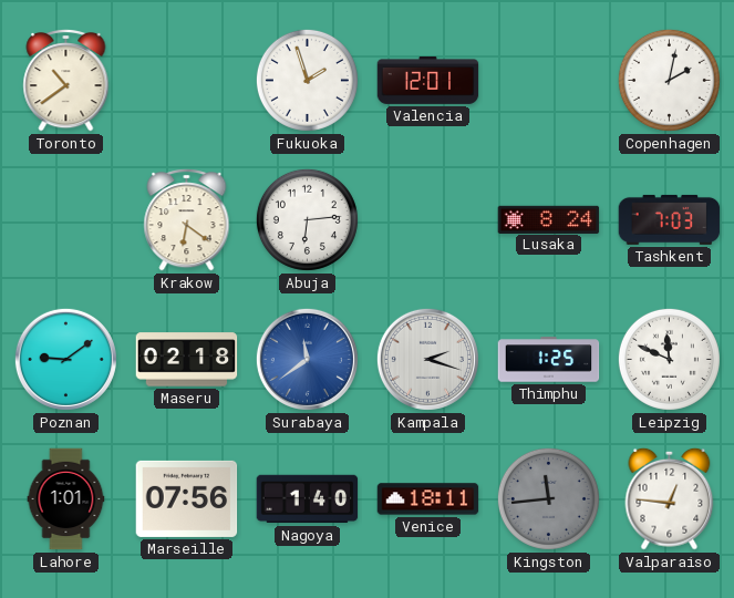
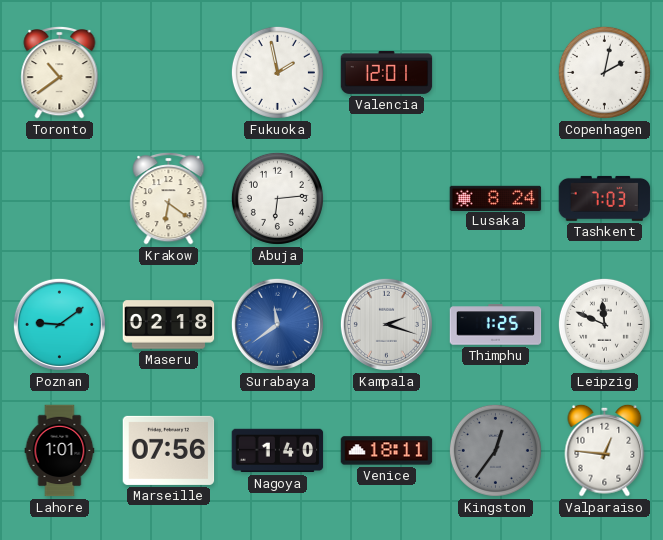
Fukuoka: 1:57 -> 1:58
Kingston: 11:44 -> 12:36
